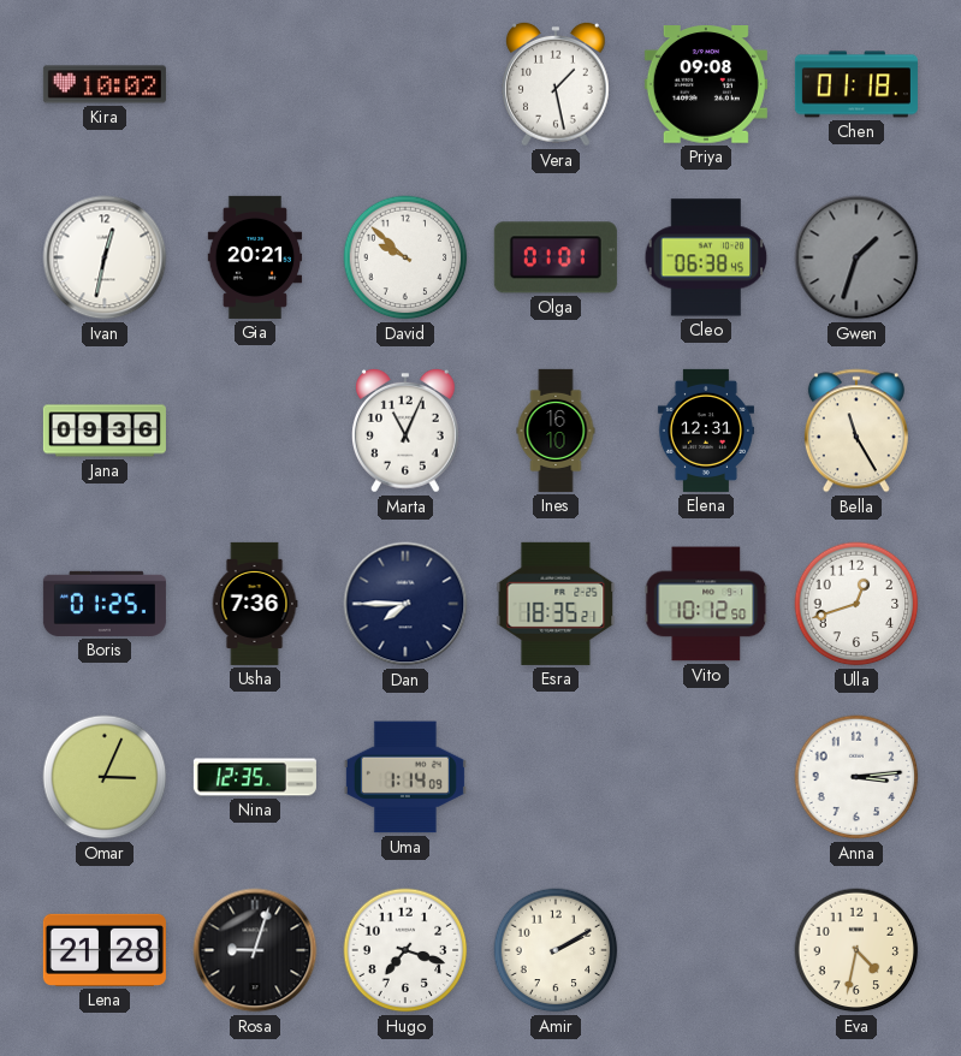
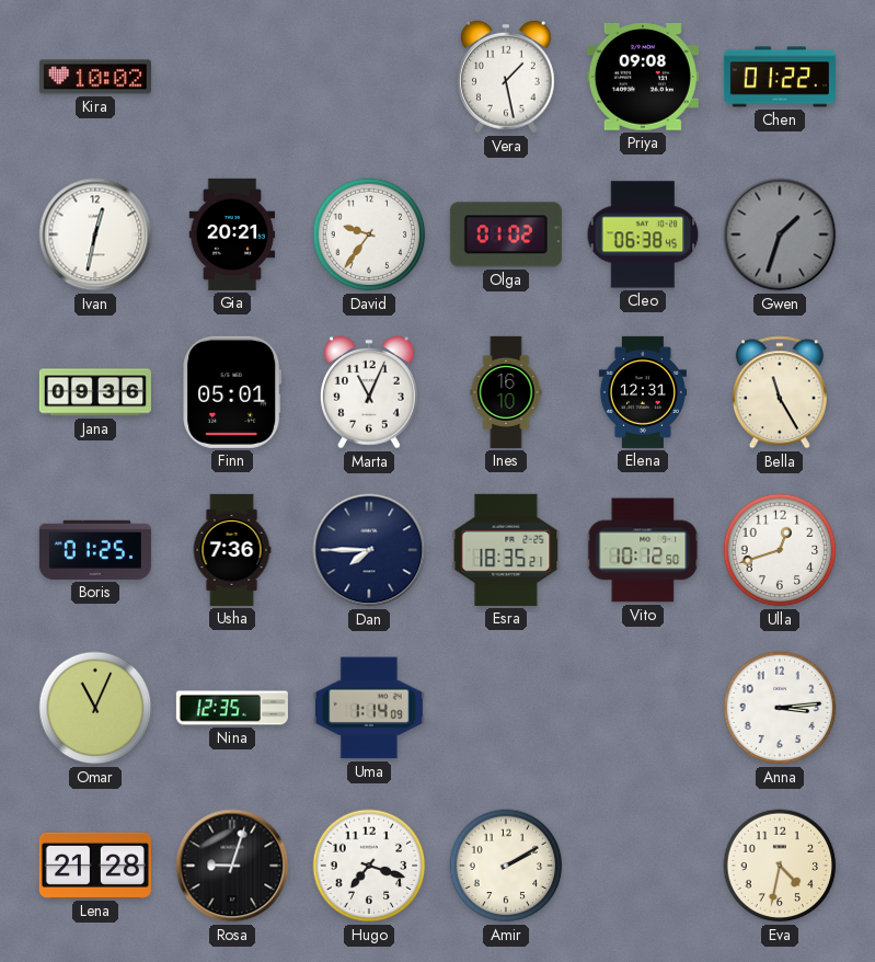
Chen: 01:18 -> 01:22
David: 9:52 -> 9:36
Olga: 01:01 -> 01:02
Finn: none -> 05:01
Omar: 3:04 -> 11:04
